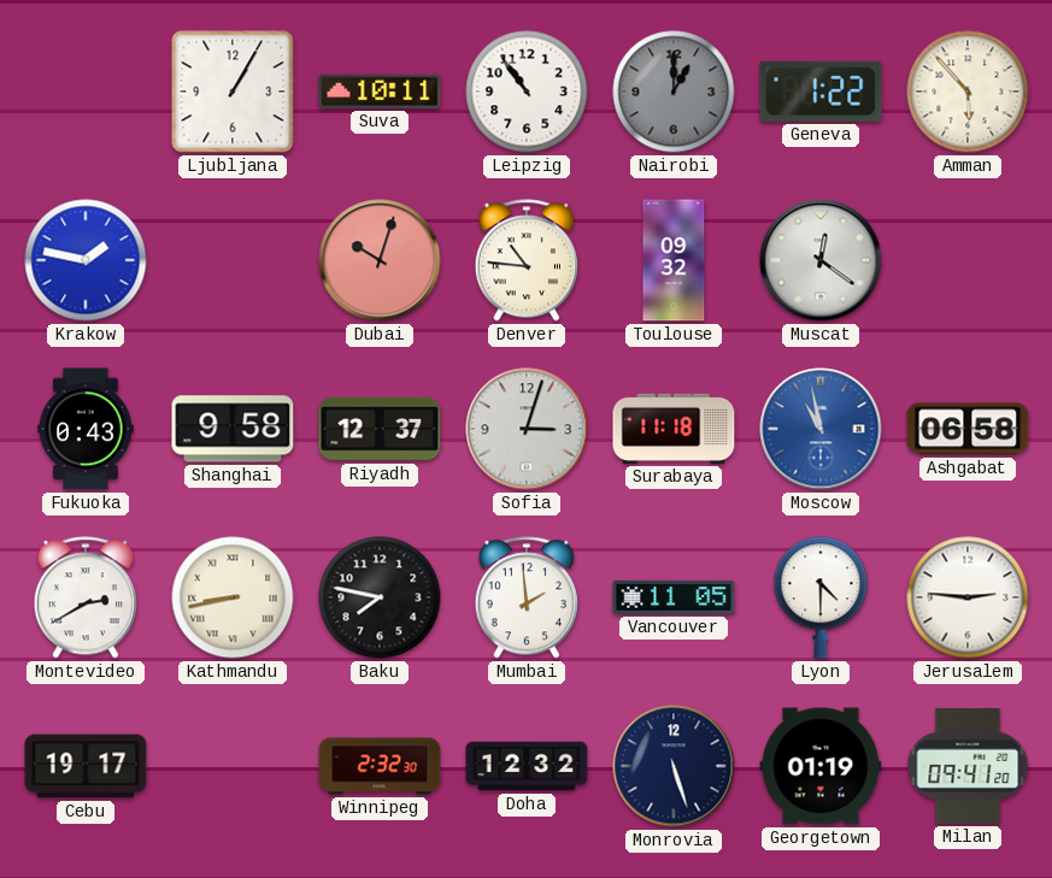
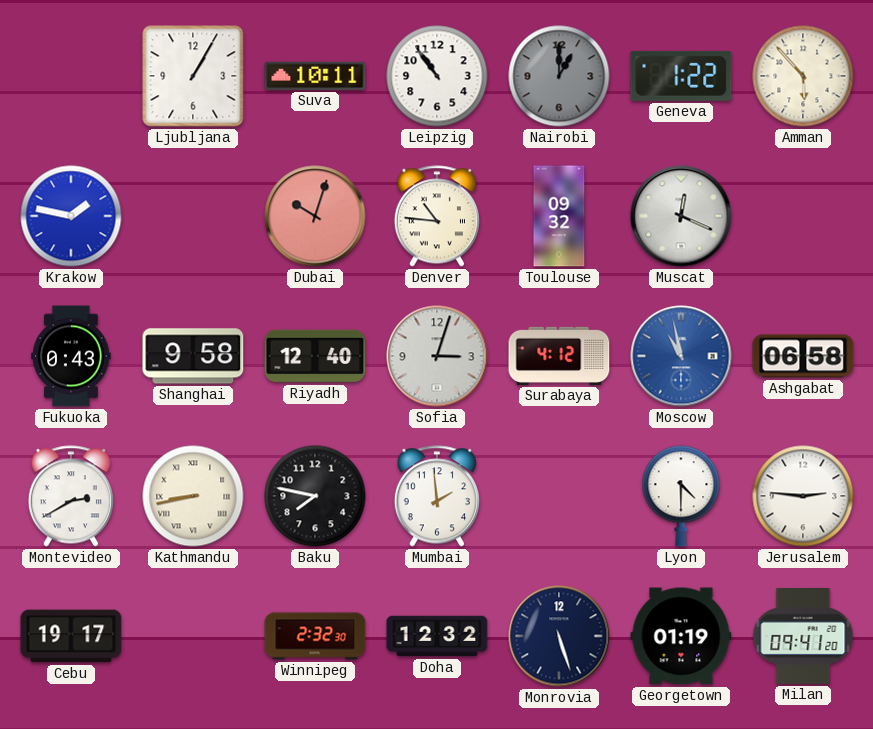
Muscat: 12:21 -> 12:19
Riyadh: 12:37 -> 12:40
Surabaya: 11:18 -> 4:12
Vancouver: 11:05 -> none
